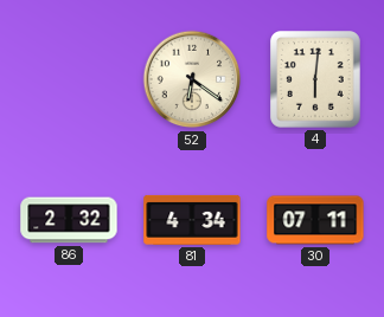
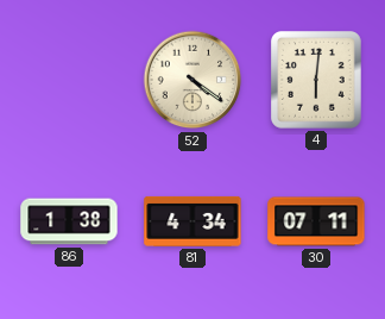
52: 6:21 -> 4:21
86: 2:32 -> 1:38
